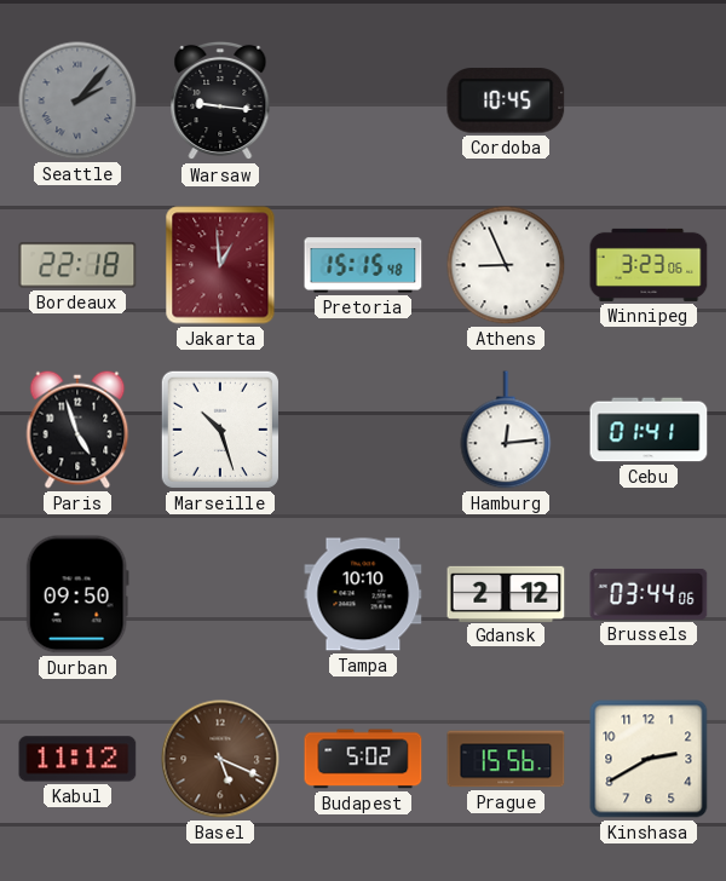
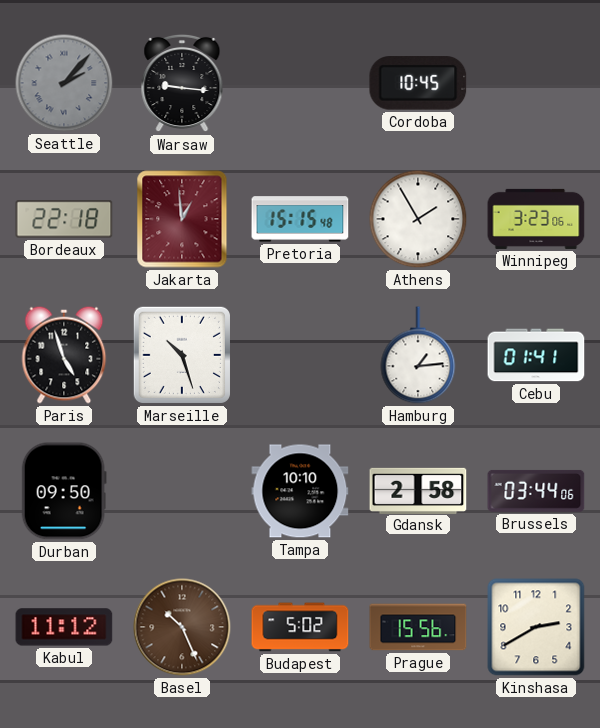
Athens: 8:56 -> 1:55
Hamburg: 12:14 -> 1:14
Gdansk: 2:12 -> 2:58
Basel: 5:19 -> 10:26
